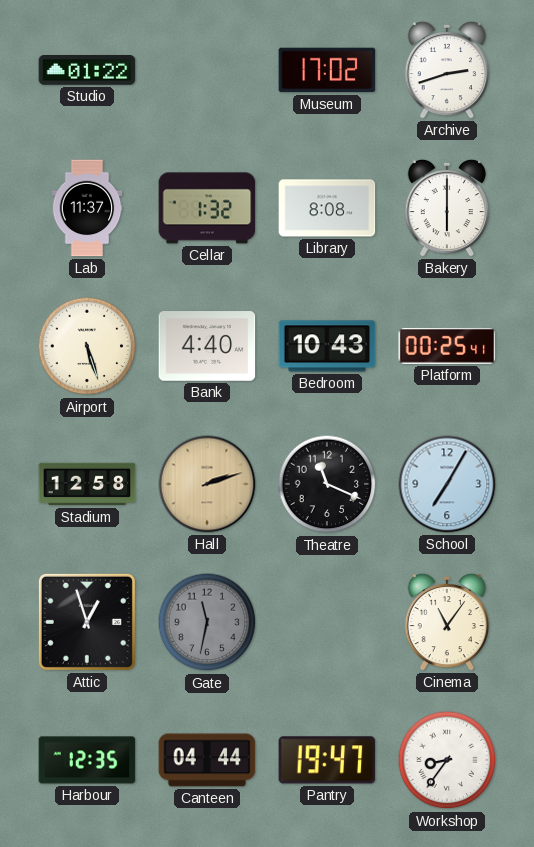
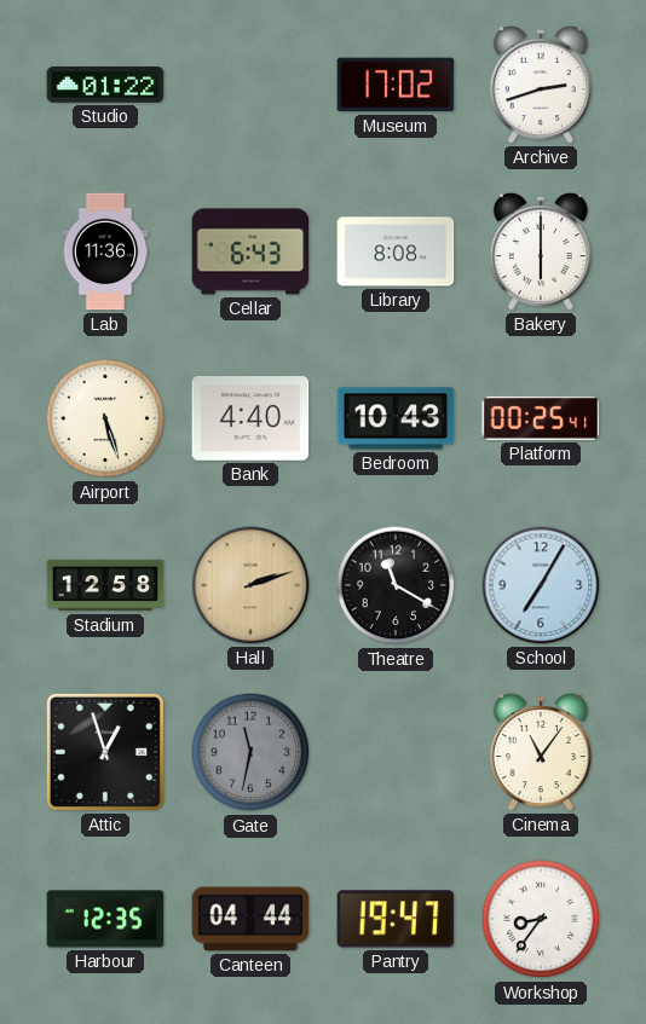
Lab: 11:37 -> 11:36
Cellar: 1:32 -> 6:43
Theatre: 11:19 -> 11:20
